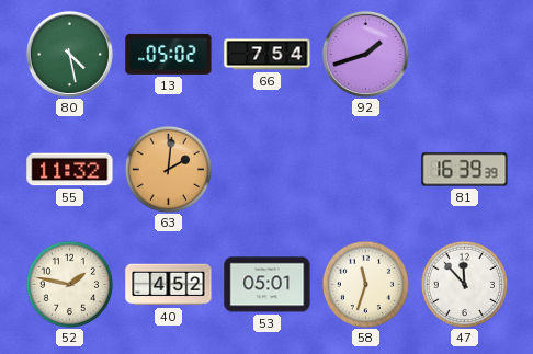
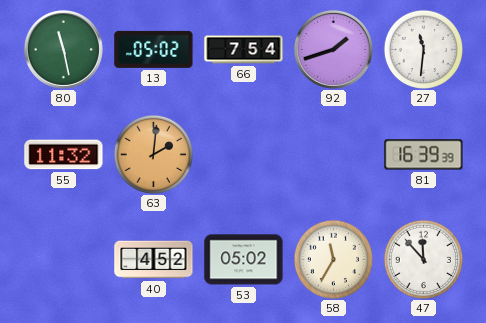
80: 4:28 -> 11:28
27: none -> 11:31
52: 1:47 -> none
53: 05:01 -> 05:02
58: 11:33 -> 11:35
